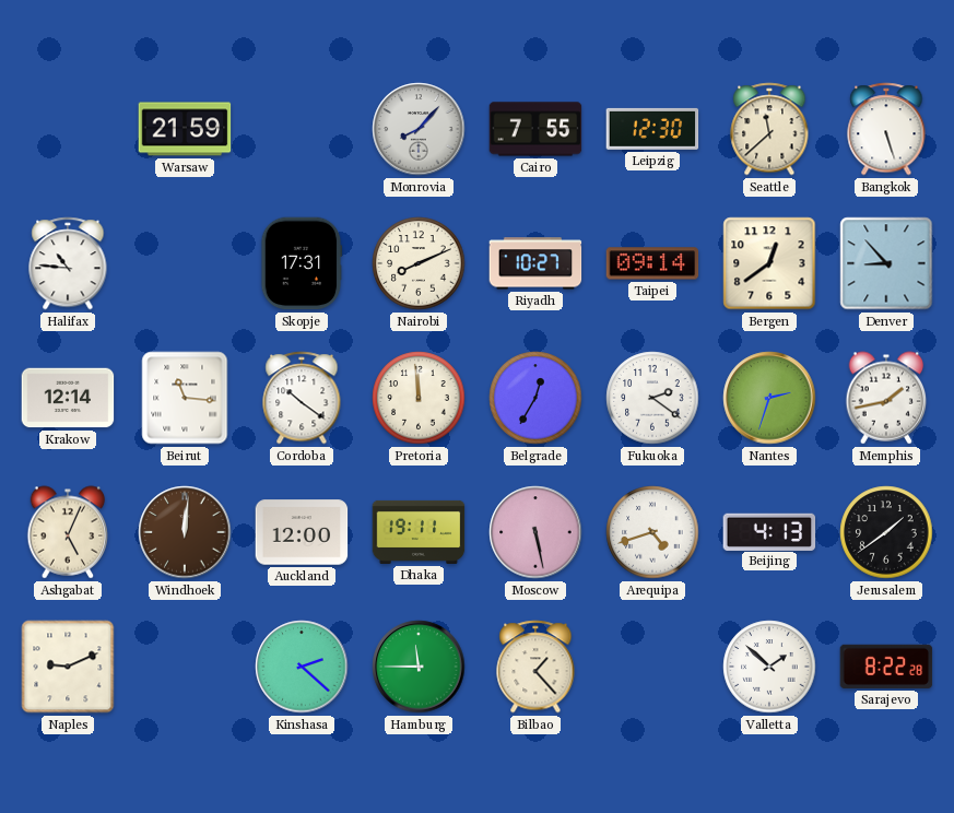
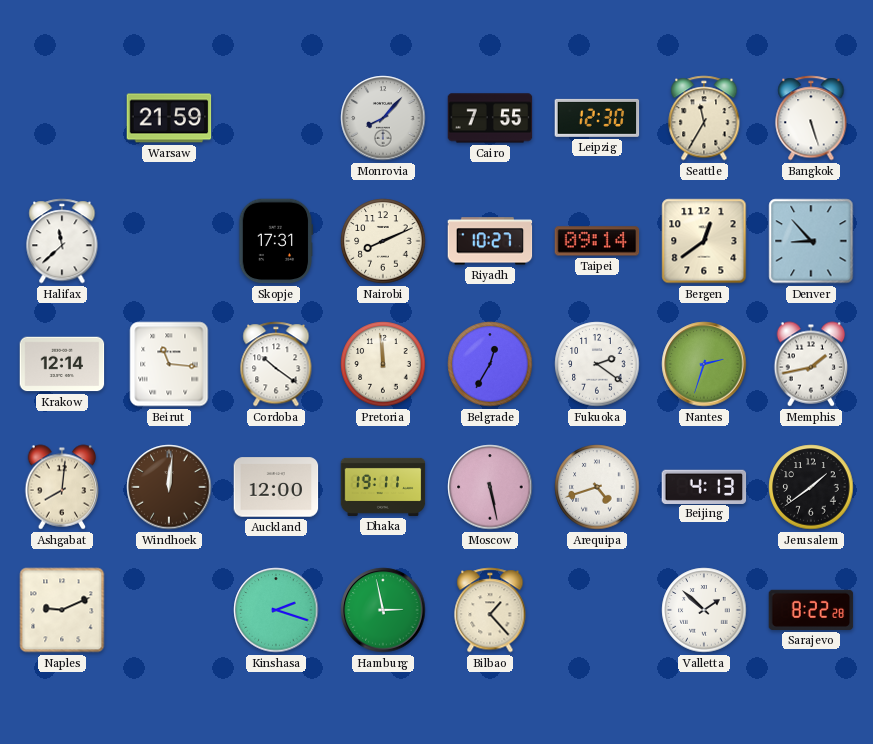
Seattle: 11:38 -> 11:35
Halifax: 10:46 -> 11:38
Ashgabat: 5:04 -> 8:01
Kinshasa: 2:22 -> 2:18
Hamburg: 11:45 -> 2:58
